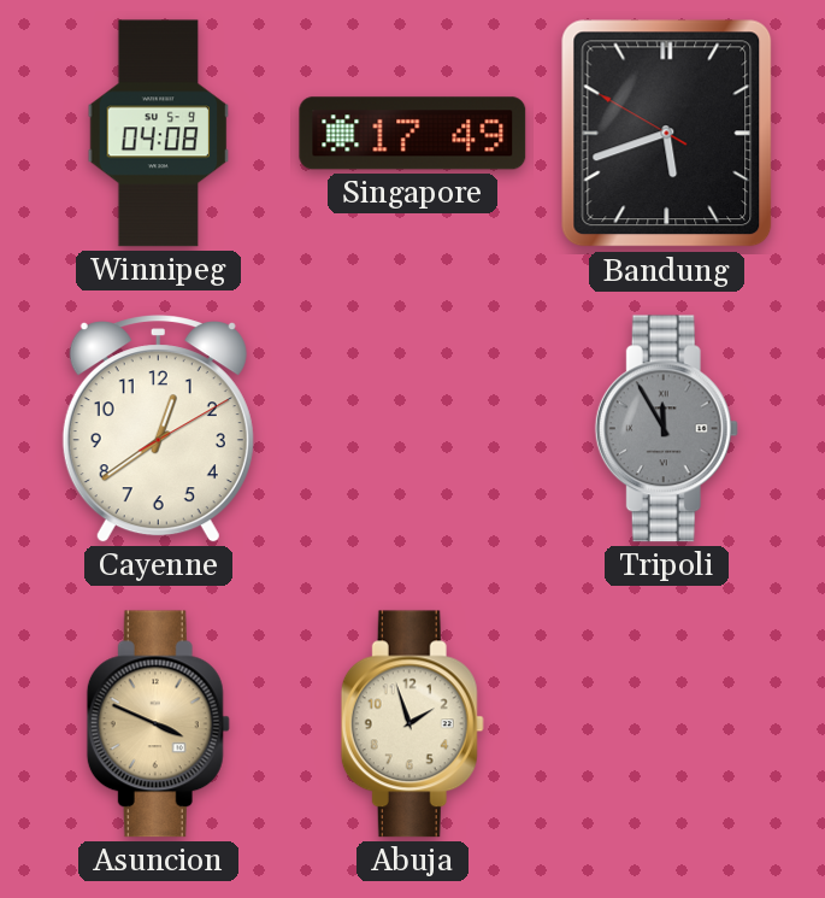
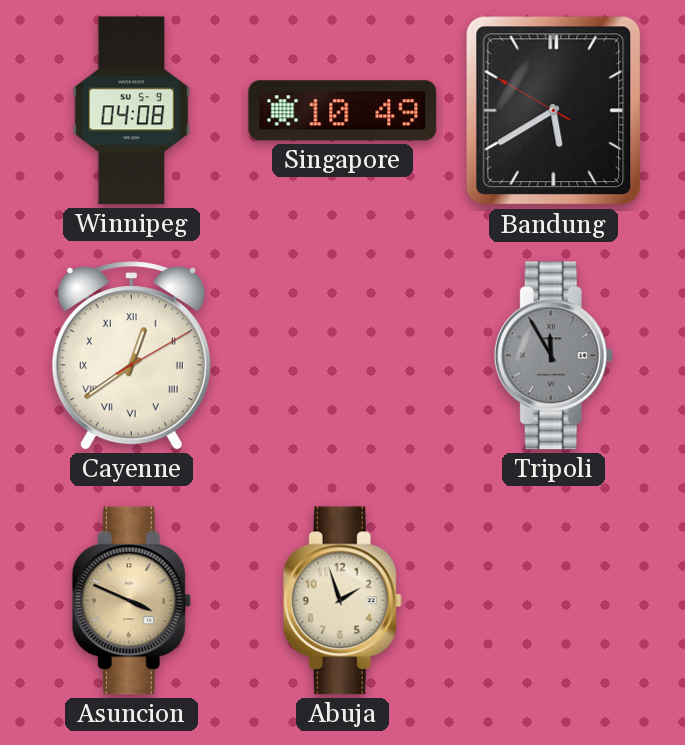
Singapore: 17:49 -> 10:49
Bandung: 5:41 -> 5:39
Cayenne numerals: Arabic -> Roman
